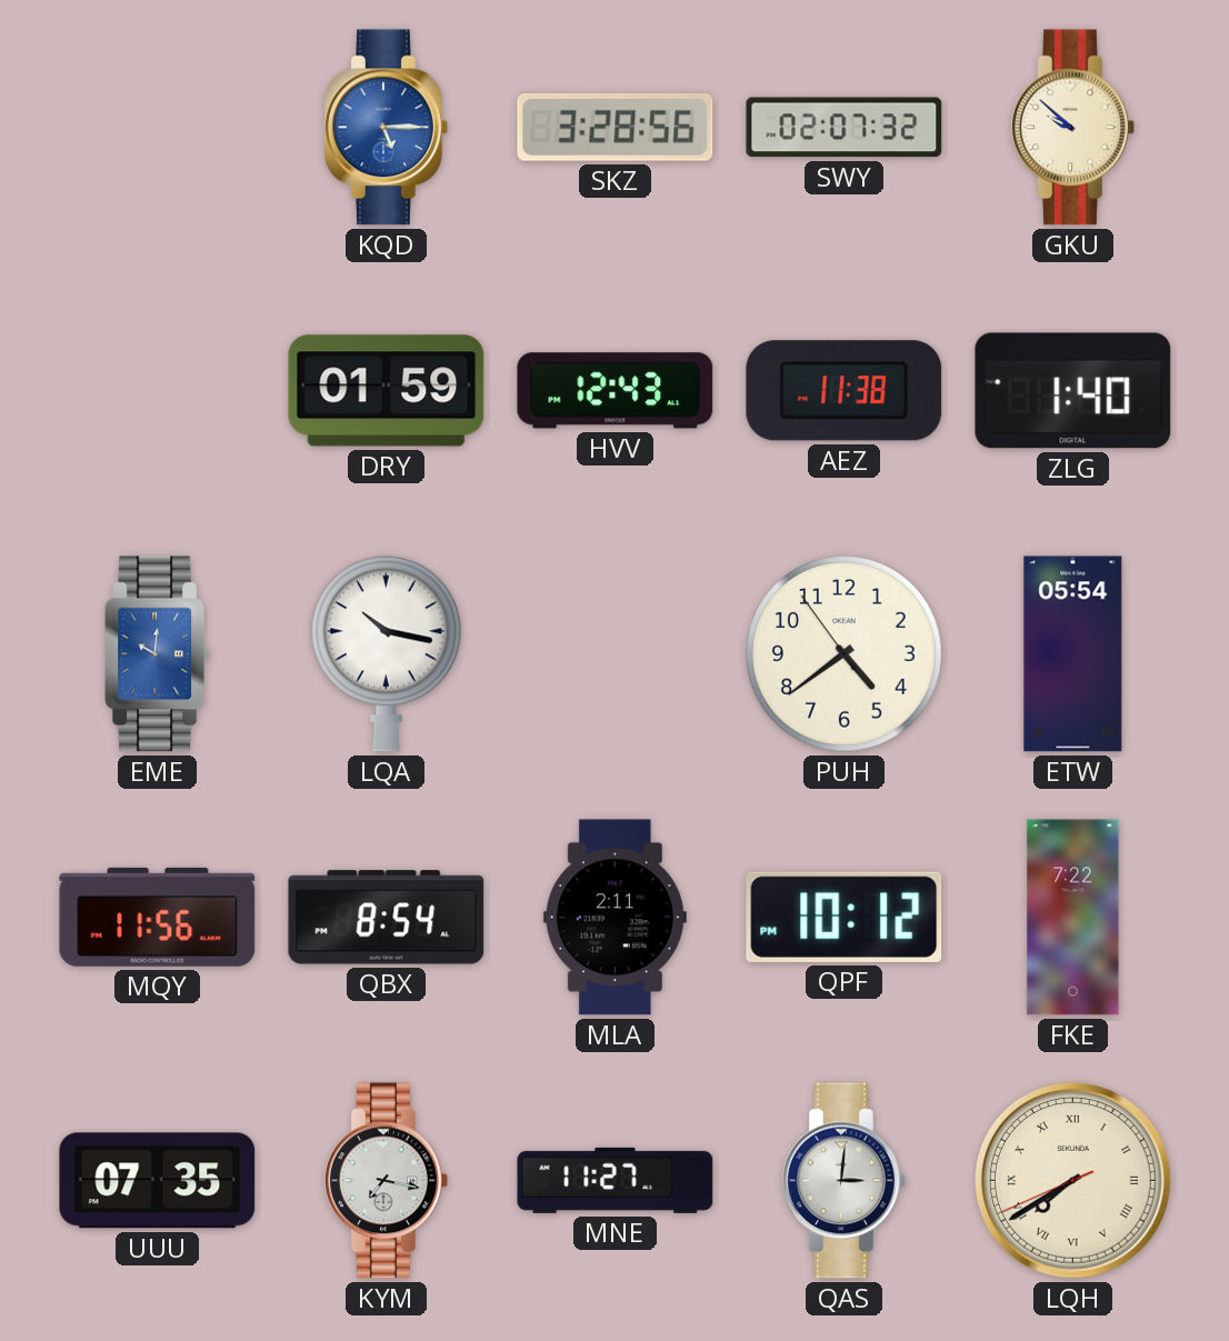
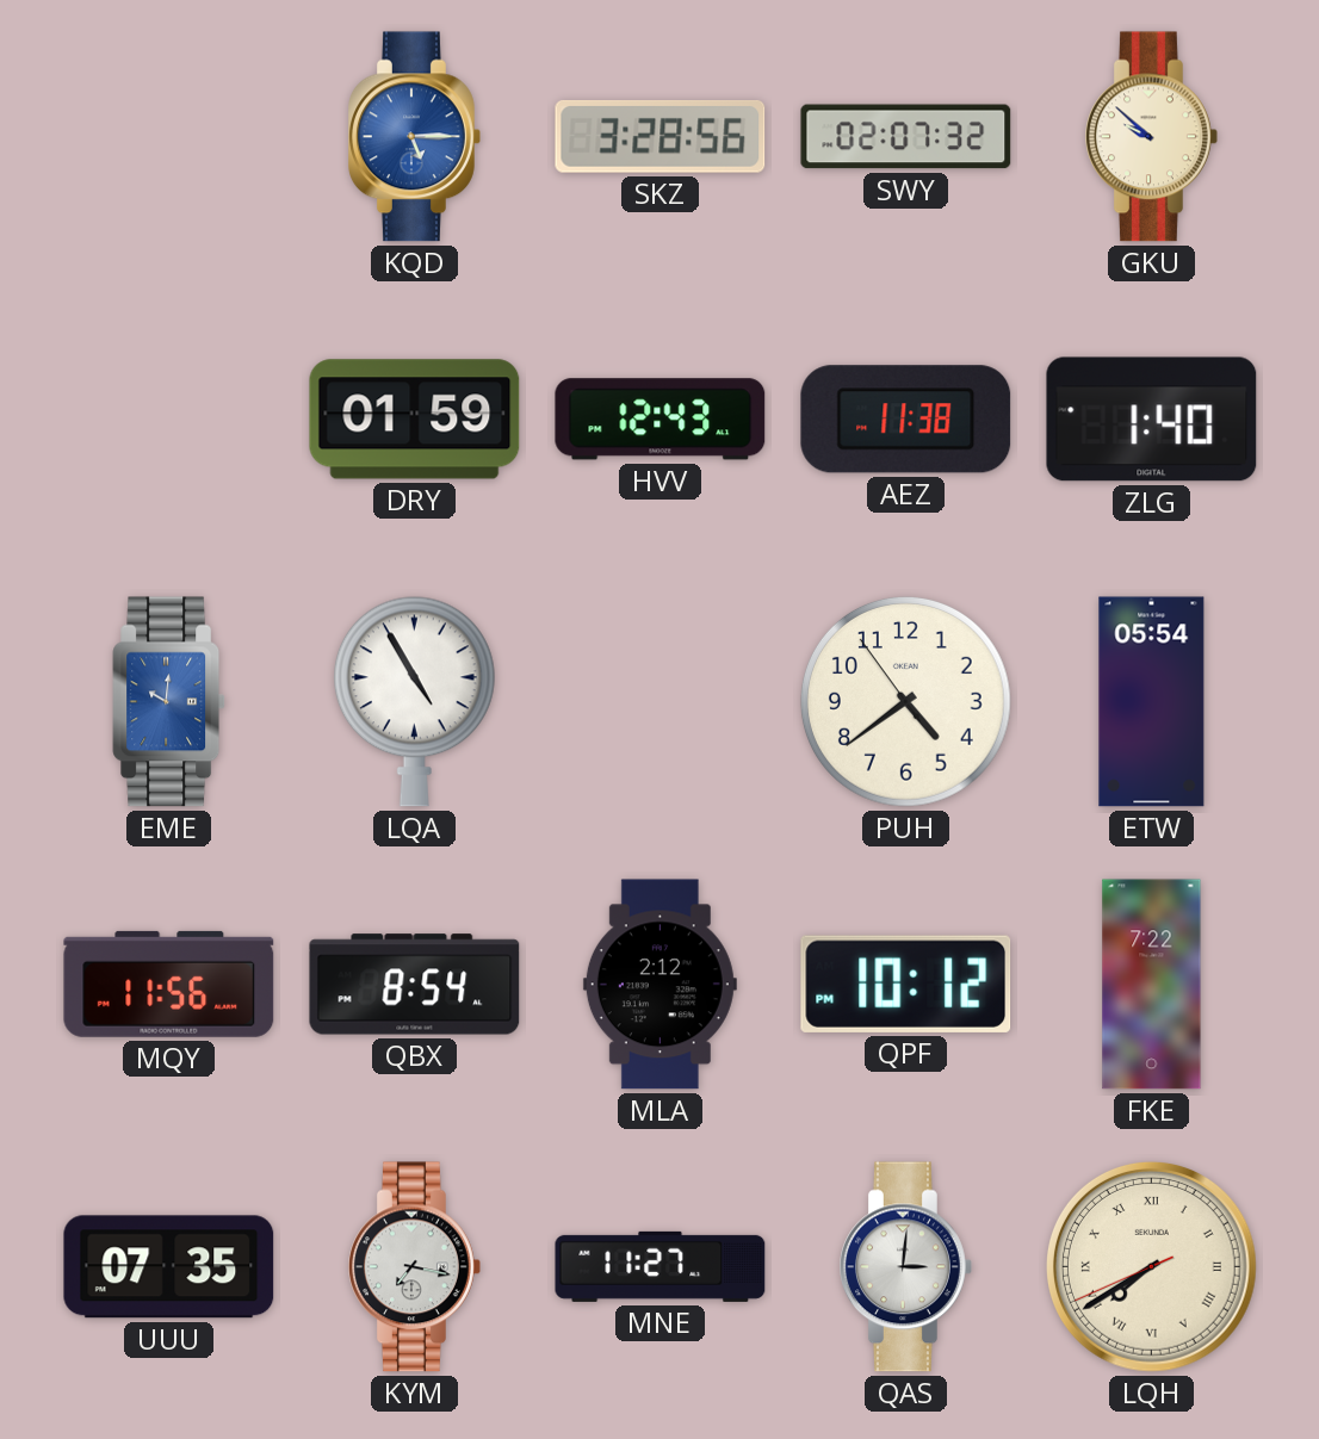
LQA: 10:17 -> 4:55
MLA: 2:11 -> 2:12
